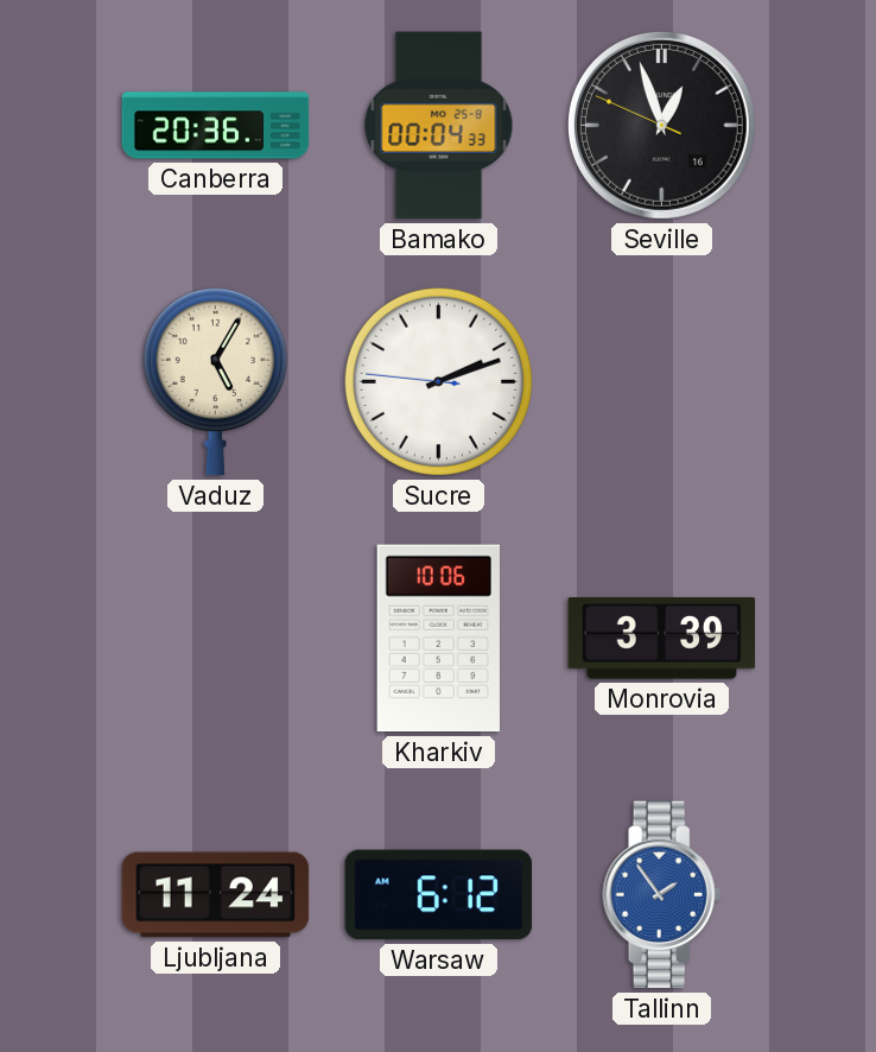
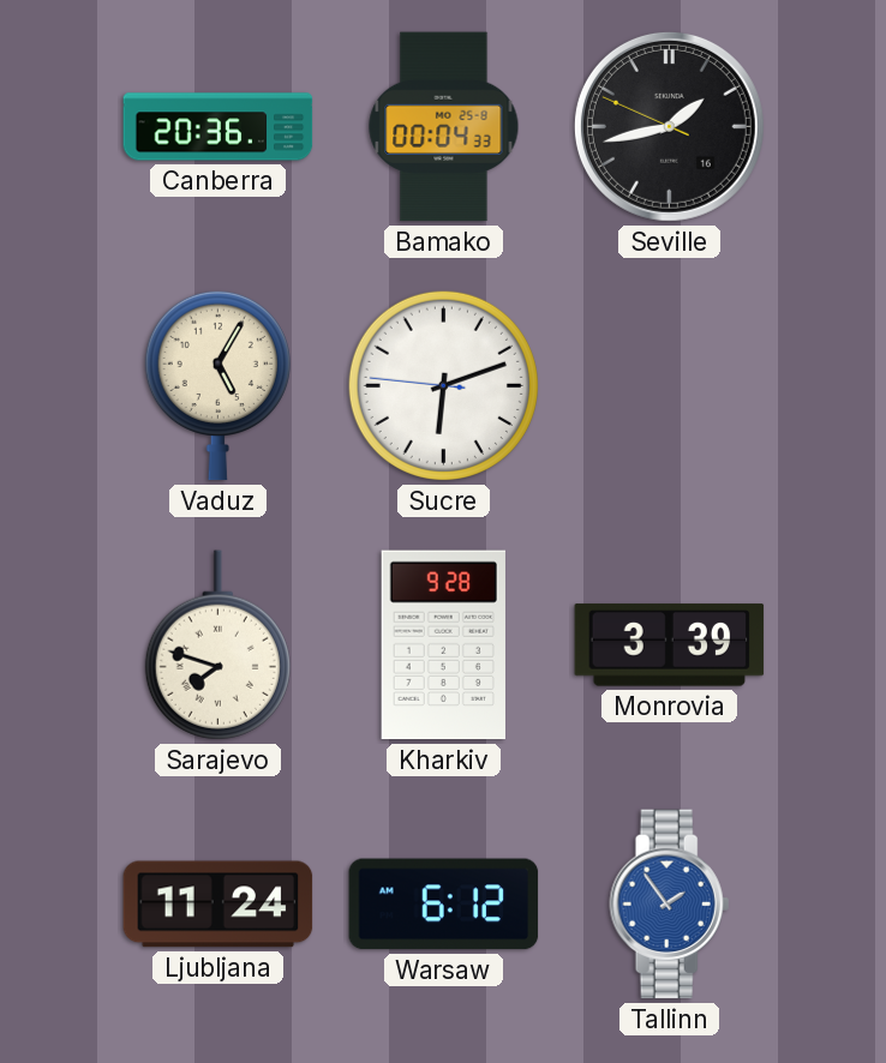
Seville: 12:56 -> 1:42
Sucre: 2:11 -> 6:11
Sarajevo: none -> 7:48
Kharkiv: 10:06 -> 9:28
